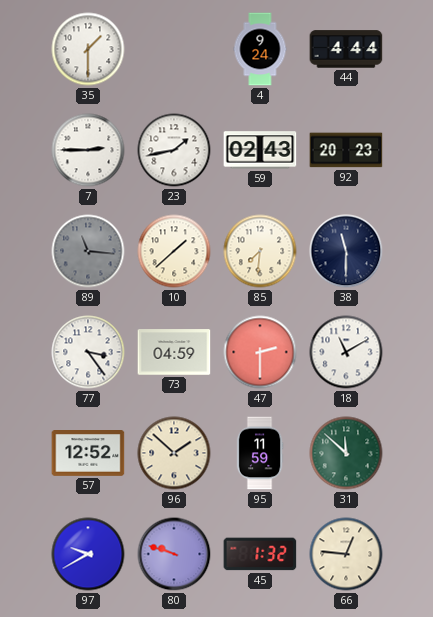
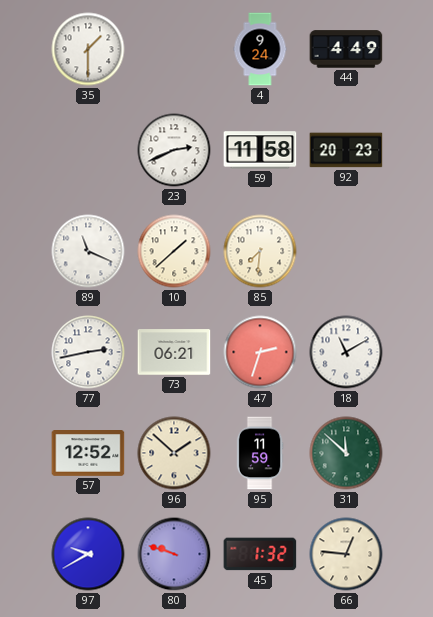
44: 4:44 -> 4:49
7: 2:45 -> none
23: 1:43 -> 2:41
59: 02:43 -> 11:58
89: 11:16 -> 11:19
89 dial: grey -> white
38: 11:30 -> none
77: 3:24 -> 2:43
73: 04:59 -> 06:21
47: 2:30 -> 2:33
